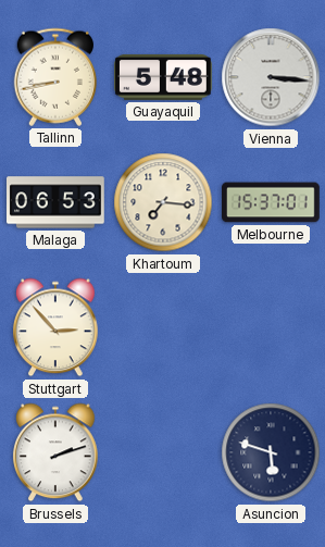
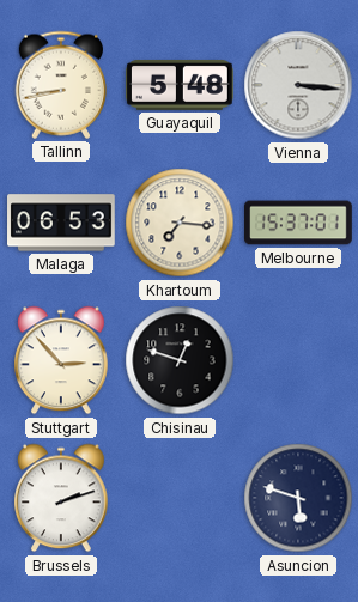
Chisinau: none -> 12:48
